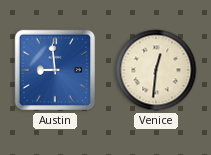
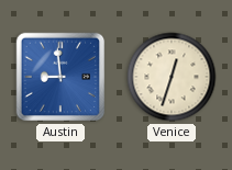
Venice: 12:31 -> 12:33
